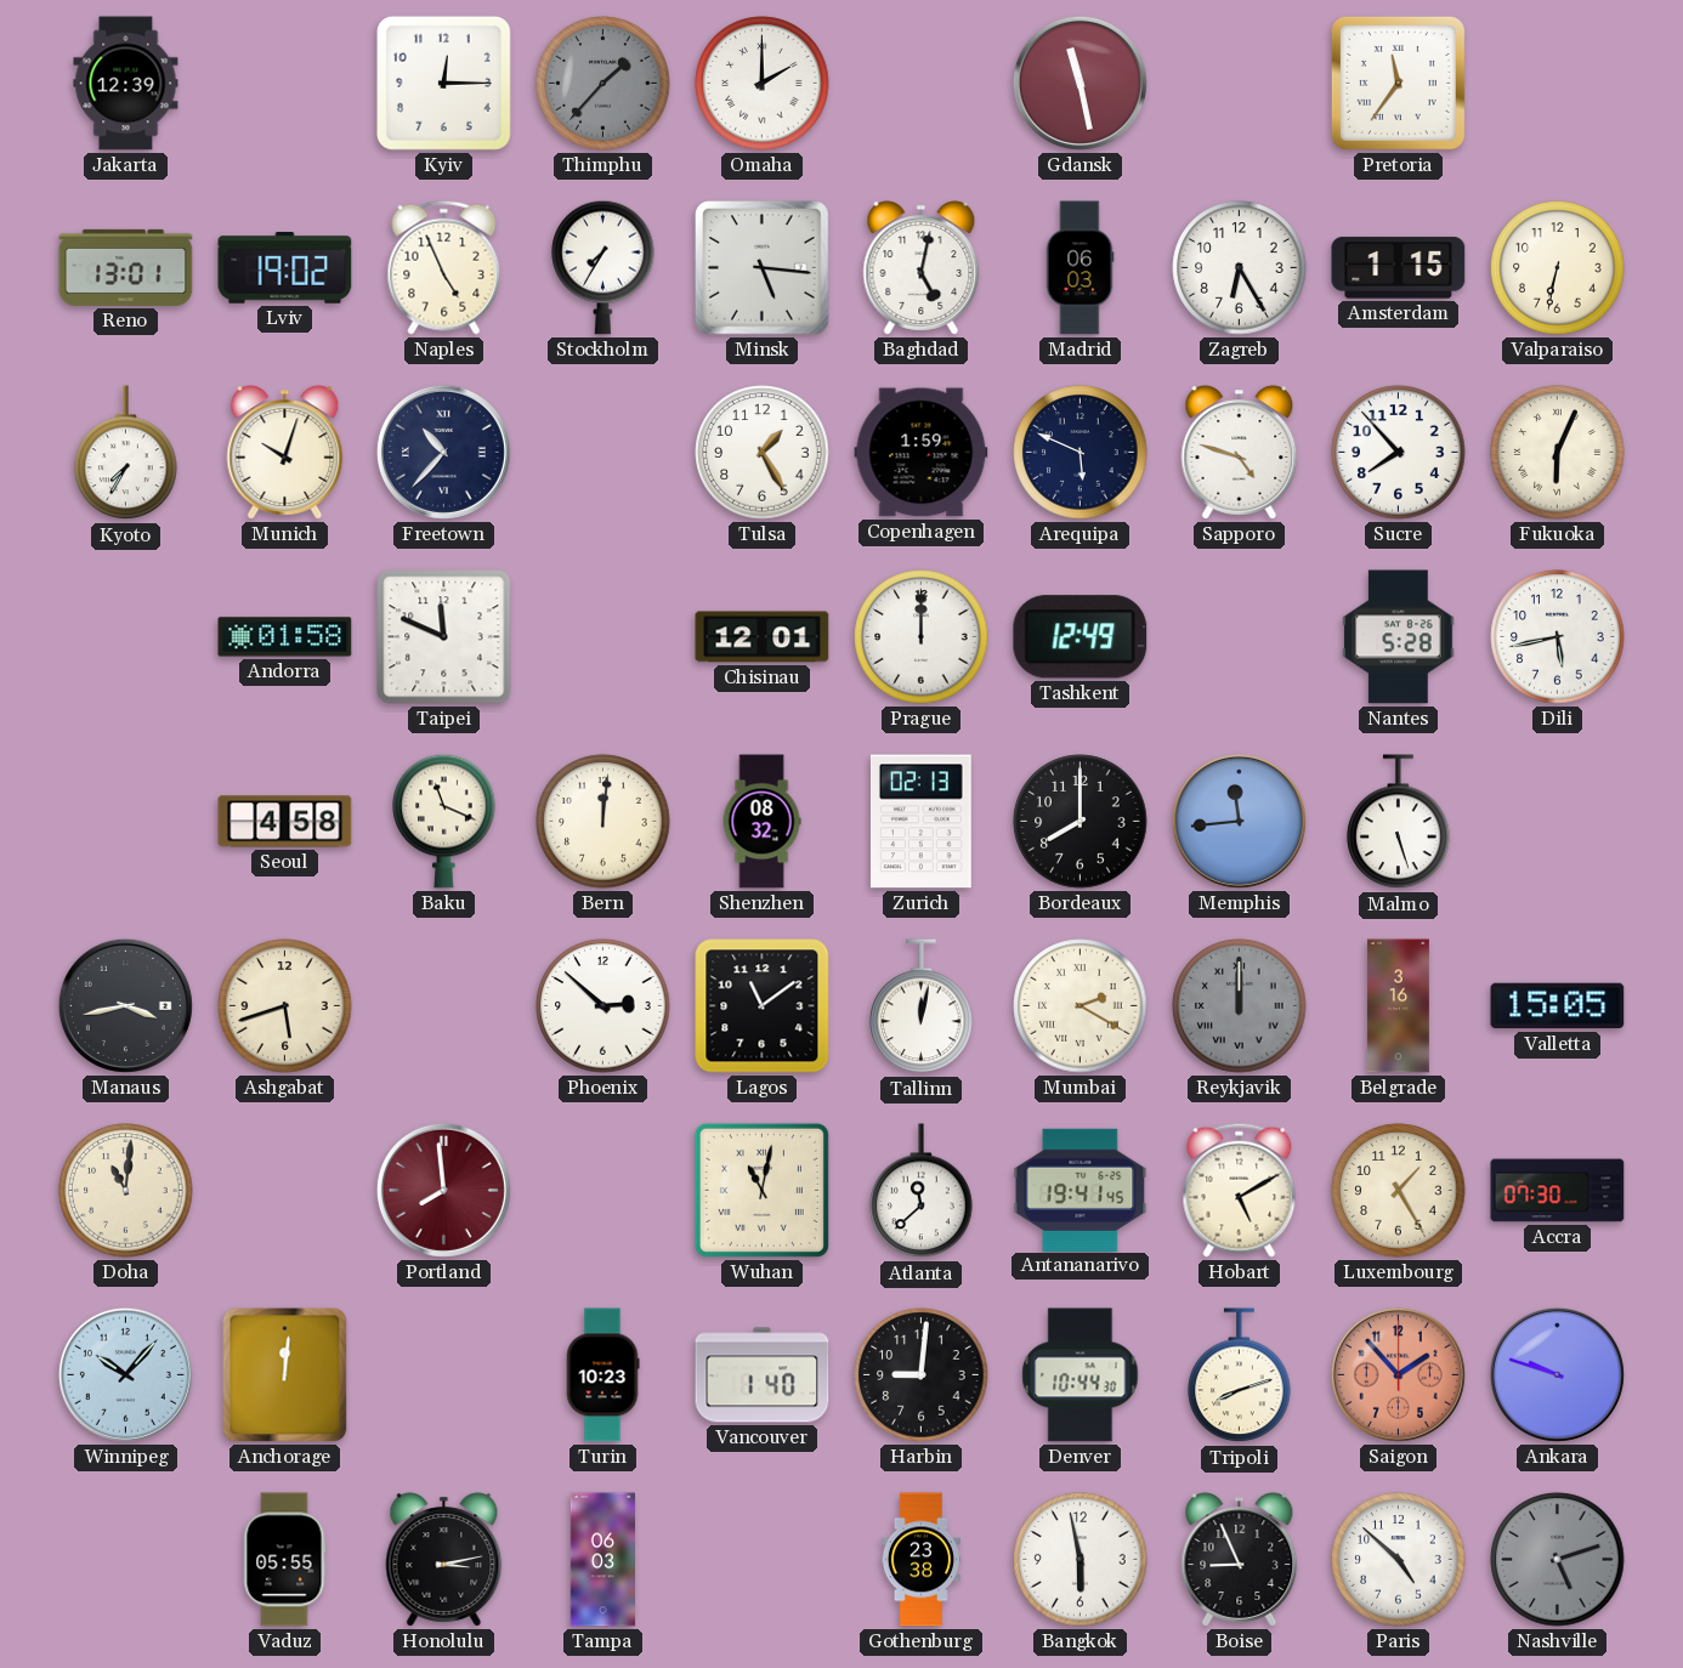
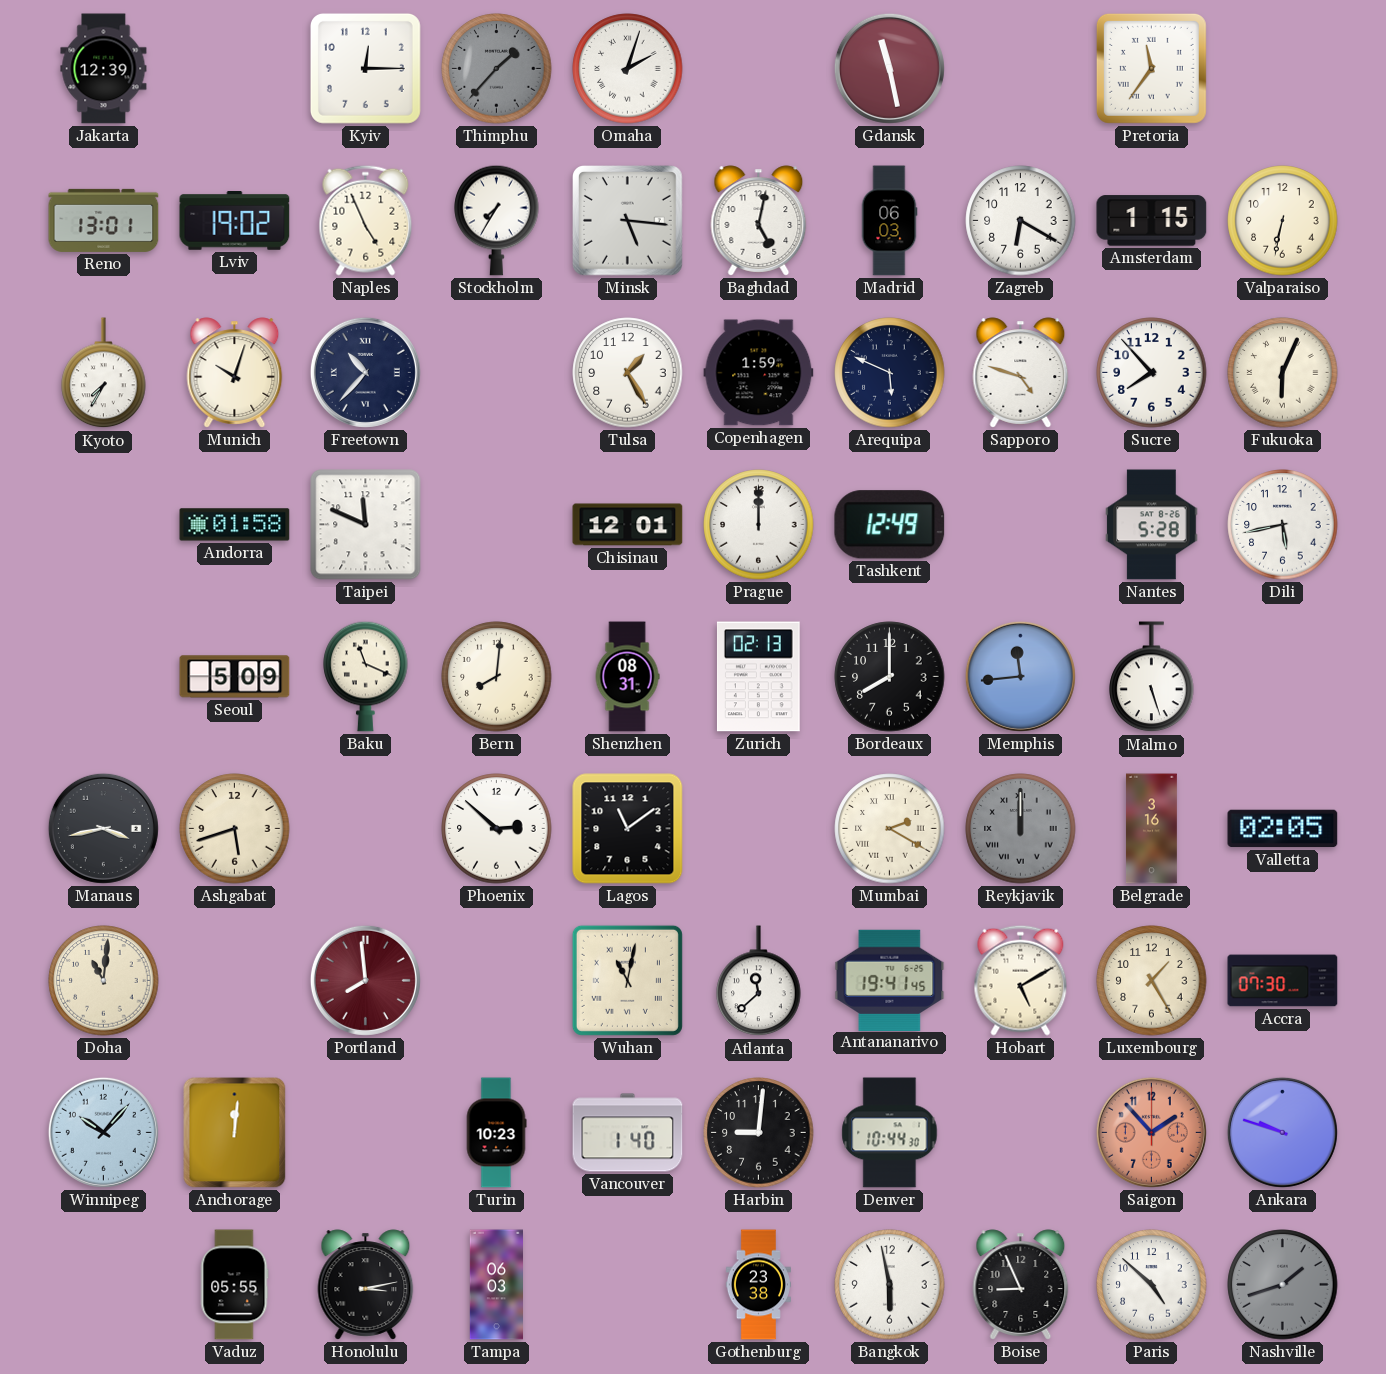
Omaha: 2:00 -> 2:03
Zagreb: 6:25 -> 6:20
Seoul: 4:58 -> 5:09
Bern: 12:01 -> 8:01
Shenzhen: 08:32 -> 08:31
Tallinn: 12:02 -> none
Valletta: 15:05 -> 02:05
Tripoli: 8:12 -> none
Nashville: 5:12 -> 1:42
